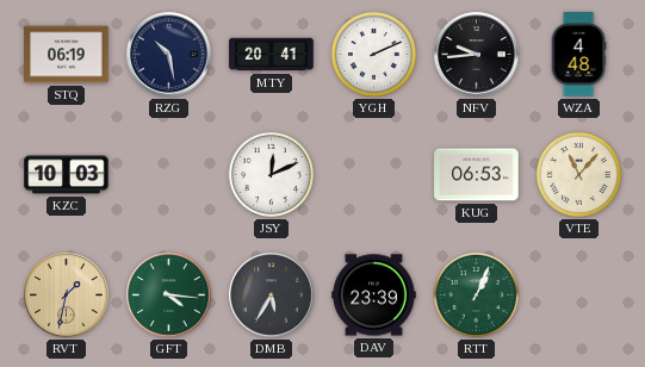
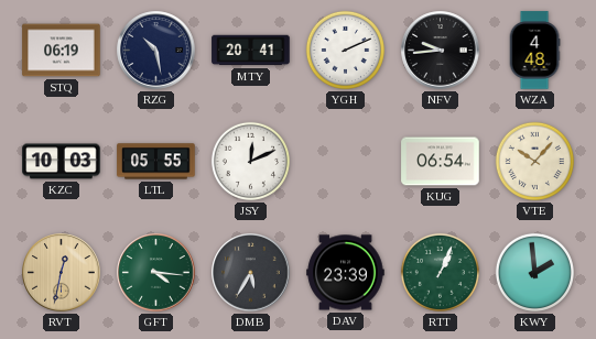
LTL: none -> 05:55
KUG: 06:53 -> 06:54
VTE: 11:07 -> 10:07
RVT: 1:32 -> 12:32
KWY: none -> 1:59
